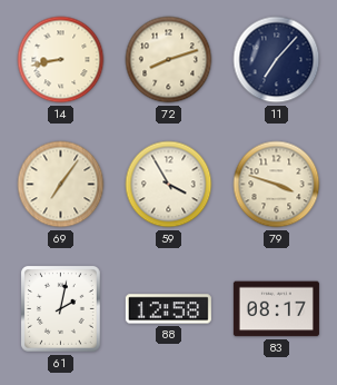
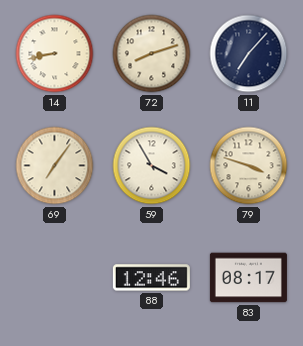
61: 2:02 -> none
88: 12:58 -> 12:46
